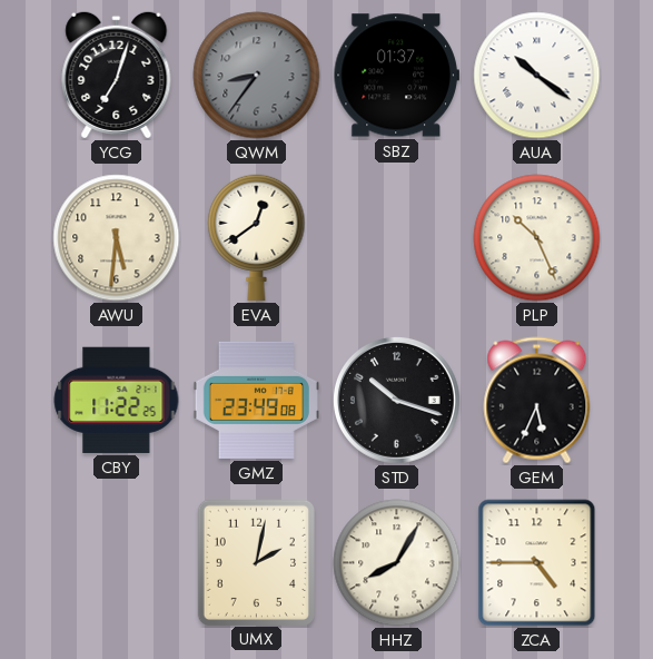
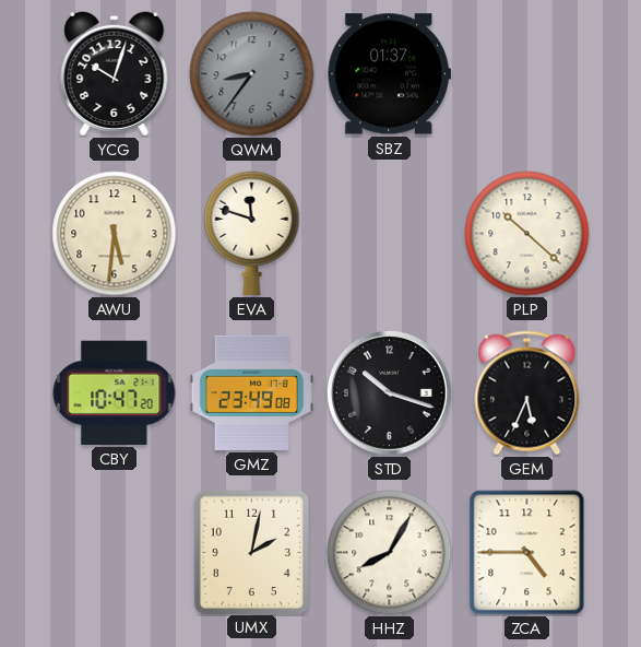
YCG: 7:03 -> 10:03
AUA: 10:21 -> none
EVA: 12:39 -> 11:48
PLP: 10:26 -> 10:22
CBY: 11:22 -> 10:47
